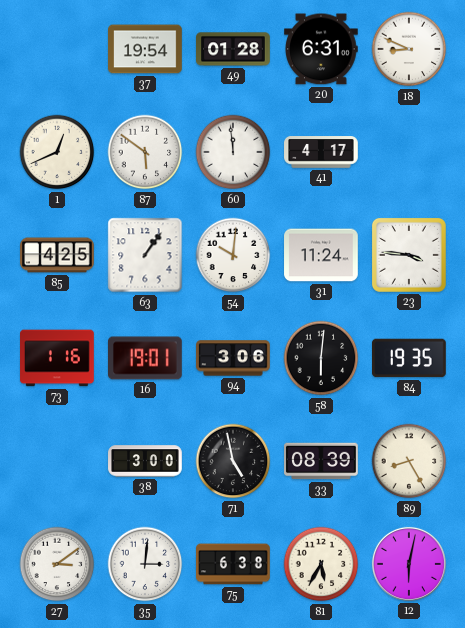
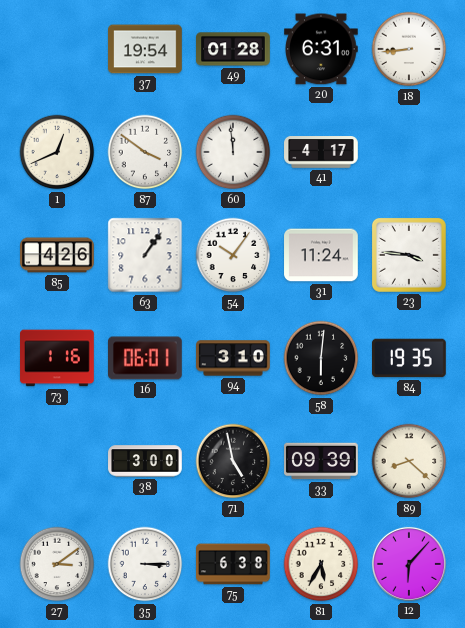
18: 8:49 -> 8:44
87: 5:51 -> 3:51
85: 4:25 -> 4:26
54: 10:01 -> 10:06
16: 19:01 -> 06:01
94: 3:06 -> 3:10
33: 08:39 -> 09:39
89: 8:25 -> 8:22
35: 3:01 -> 3:15
12: 6:02 -> 6:07
